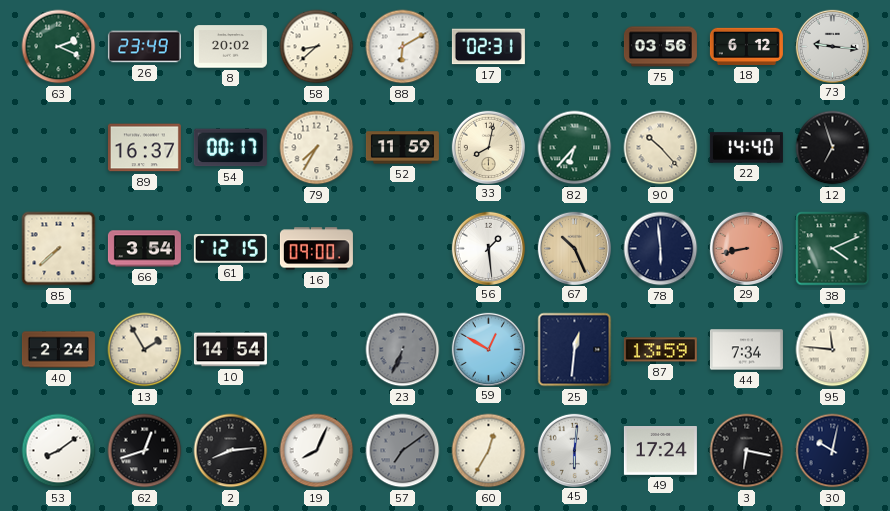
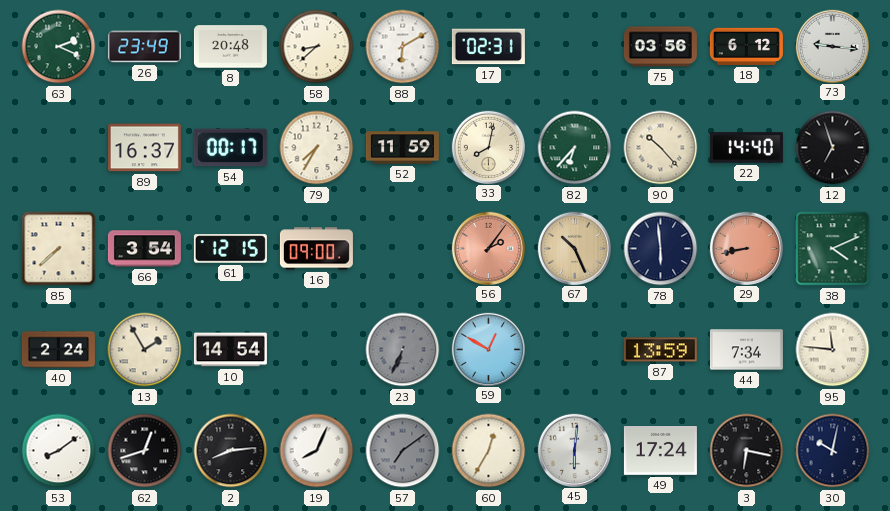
8: 20:02 -> 20:48
56: 1:29 -> 2:06
56 dial: white -> salmon
25: 12:31 -> none
